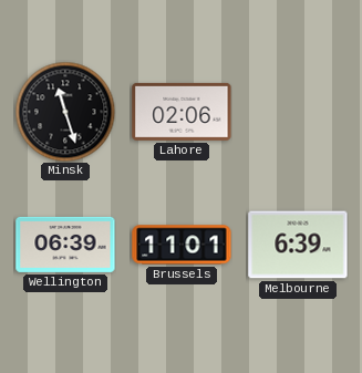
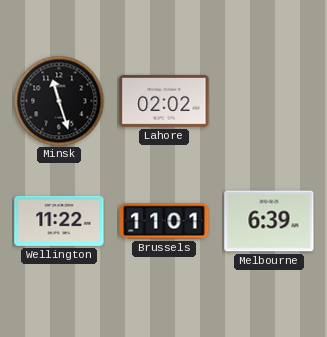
Lahore: 02:06 -> 02:02
Wellington: 06:39 -> 11:22
